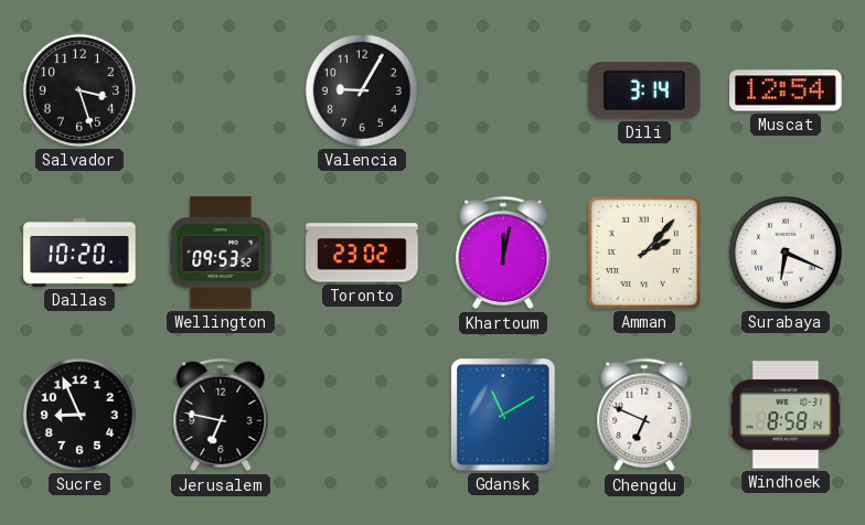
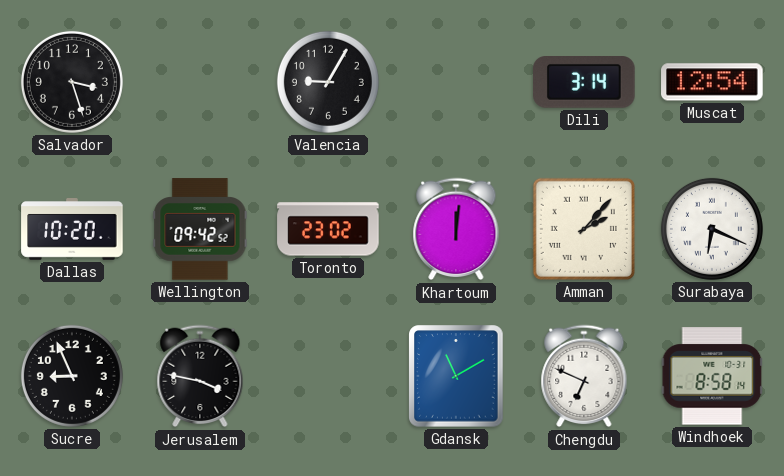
Wellington: 09:53 -> 09:42
Khartoum: 12:02 -> 12:01
Jerusalem: 6:47 -> 3:47
